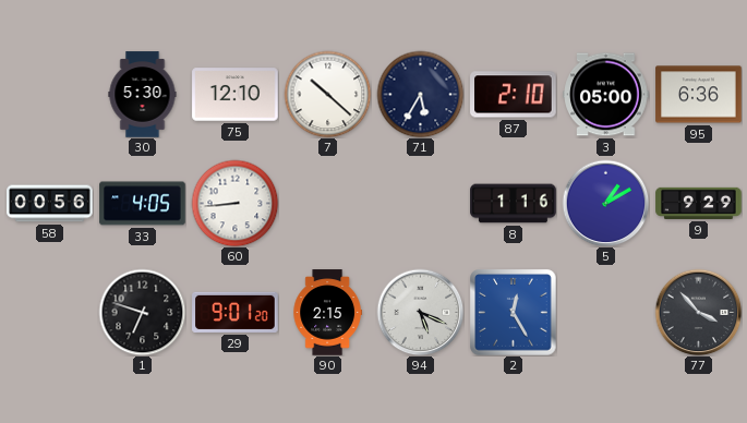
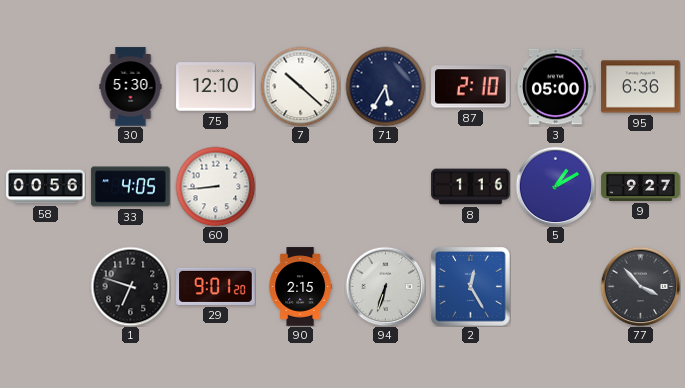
9: 9:29 -> 9:27
94: 5:19 -> 6:33
